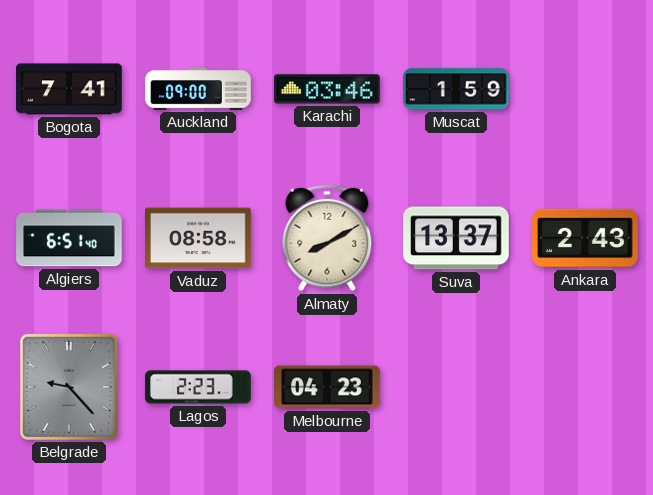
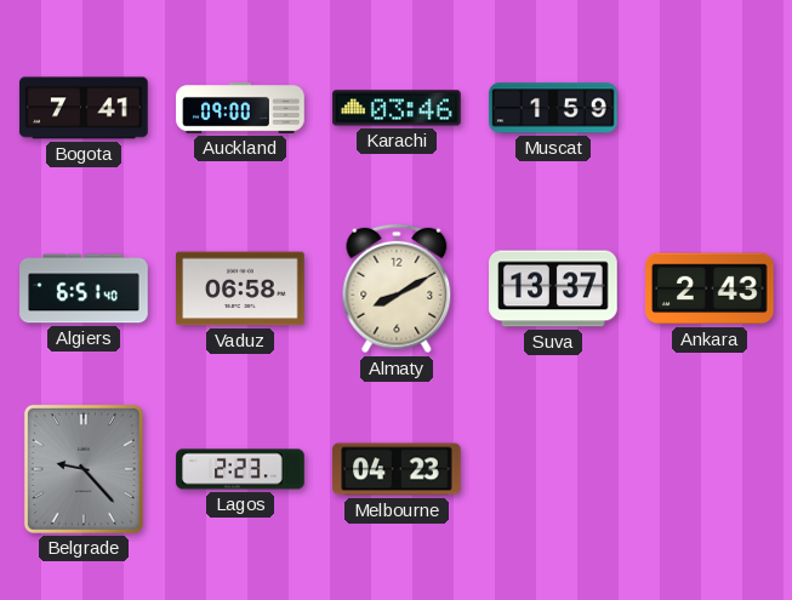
Vaduz: 08:58 -> 06:58
